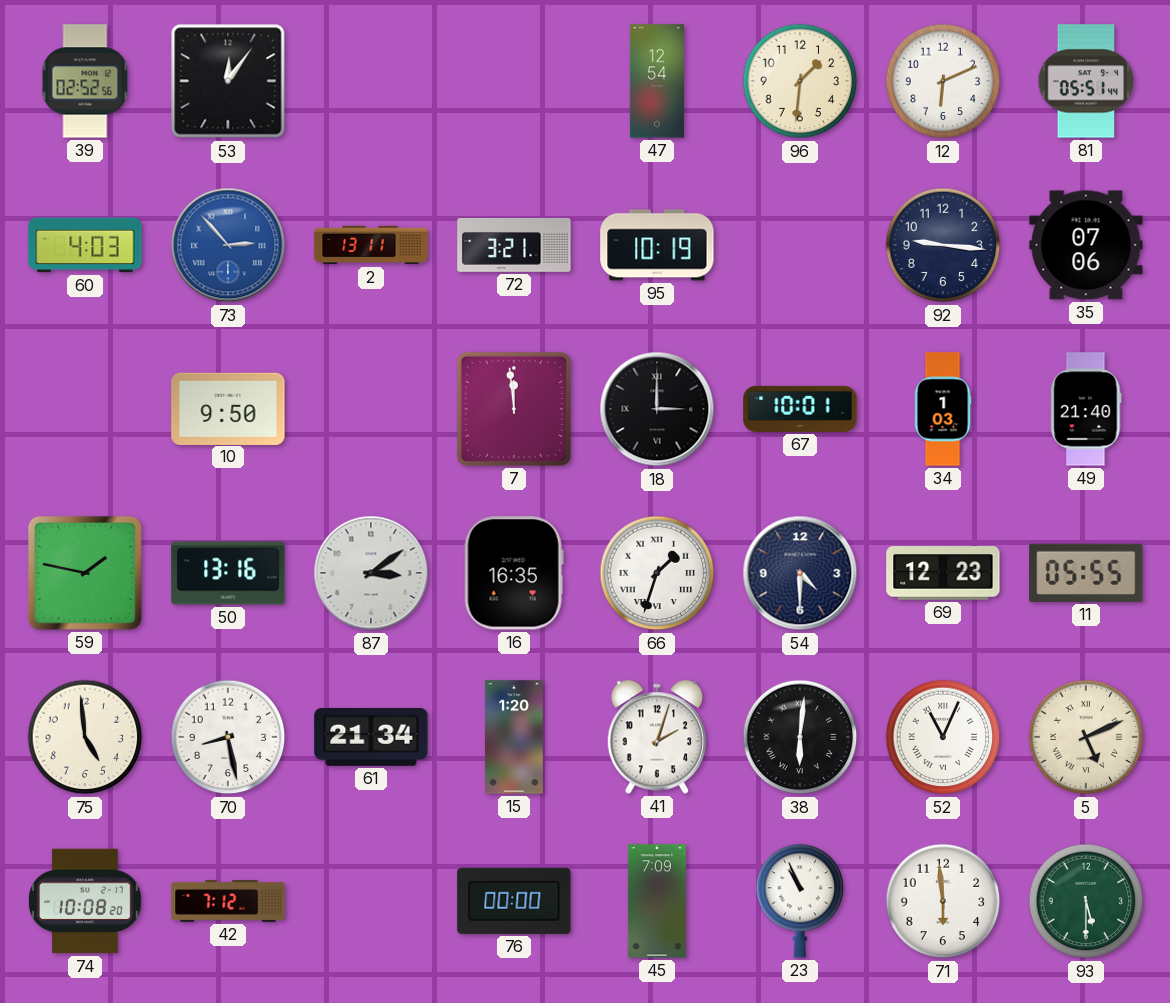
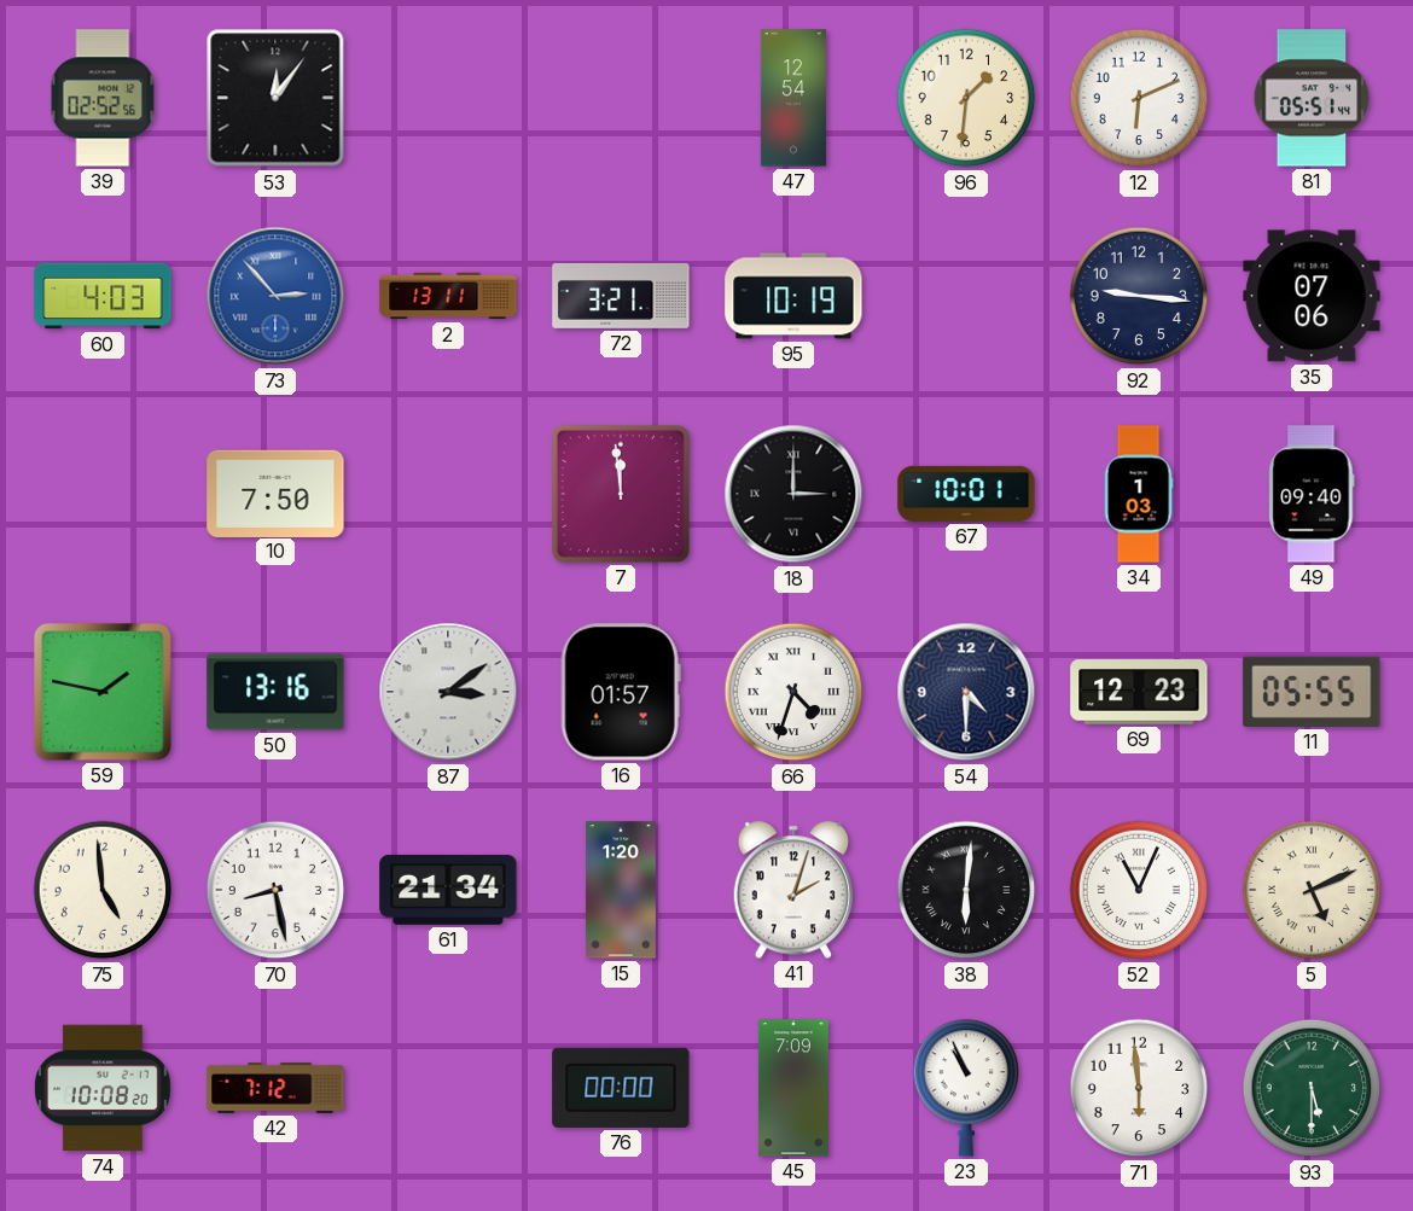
10: 9:50 -> 7:50
49: 21:40 -> 09:40
16: 16:35 -> 01:57
66: 1:33 -> 4:33
